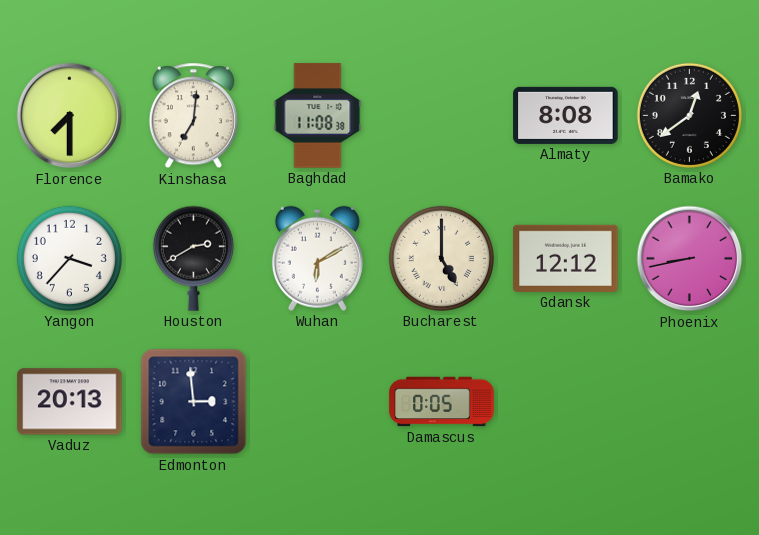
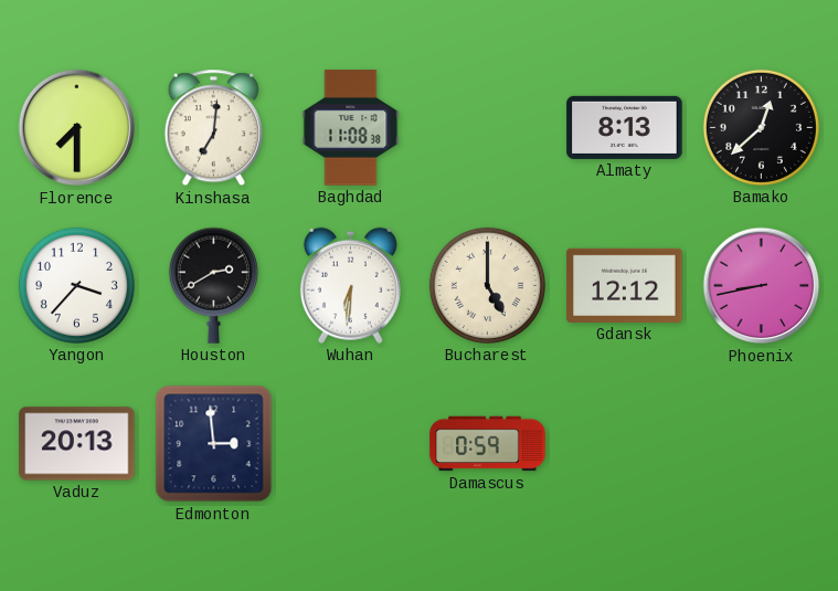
Almaty: 8:08 -> 8:13
Bamako: 12:39 -> 12:38
Wuhan: 6:10 -> 6:31
Damascus: 0:05 -> 0:59
